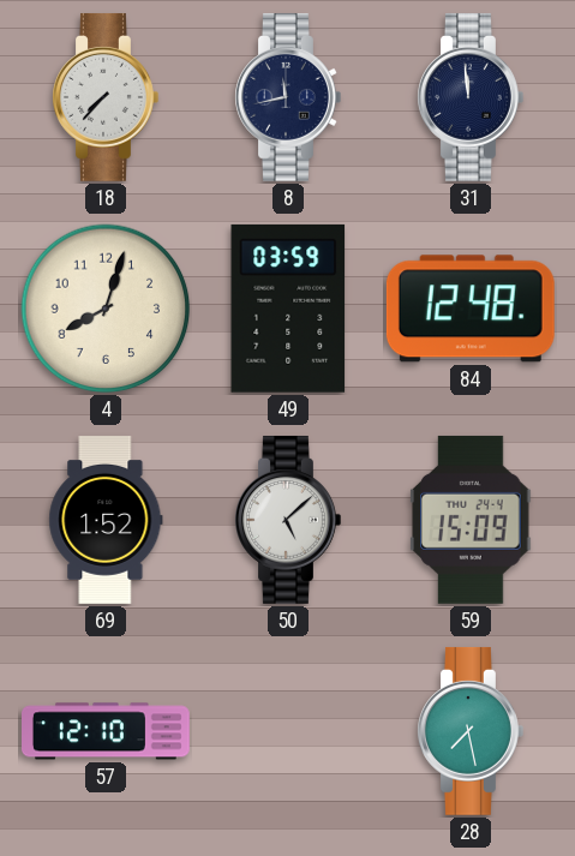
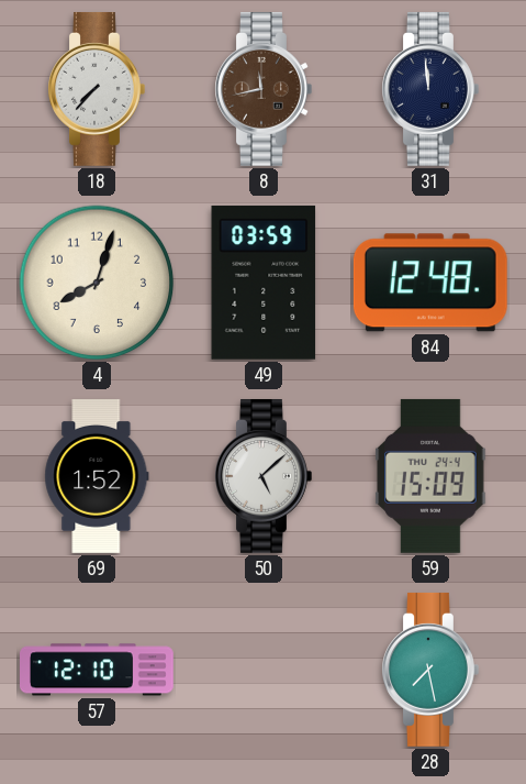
8 dial: navy -> brown
